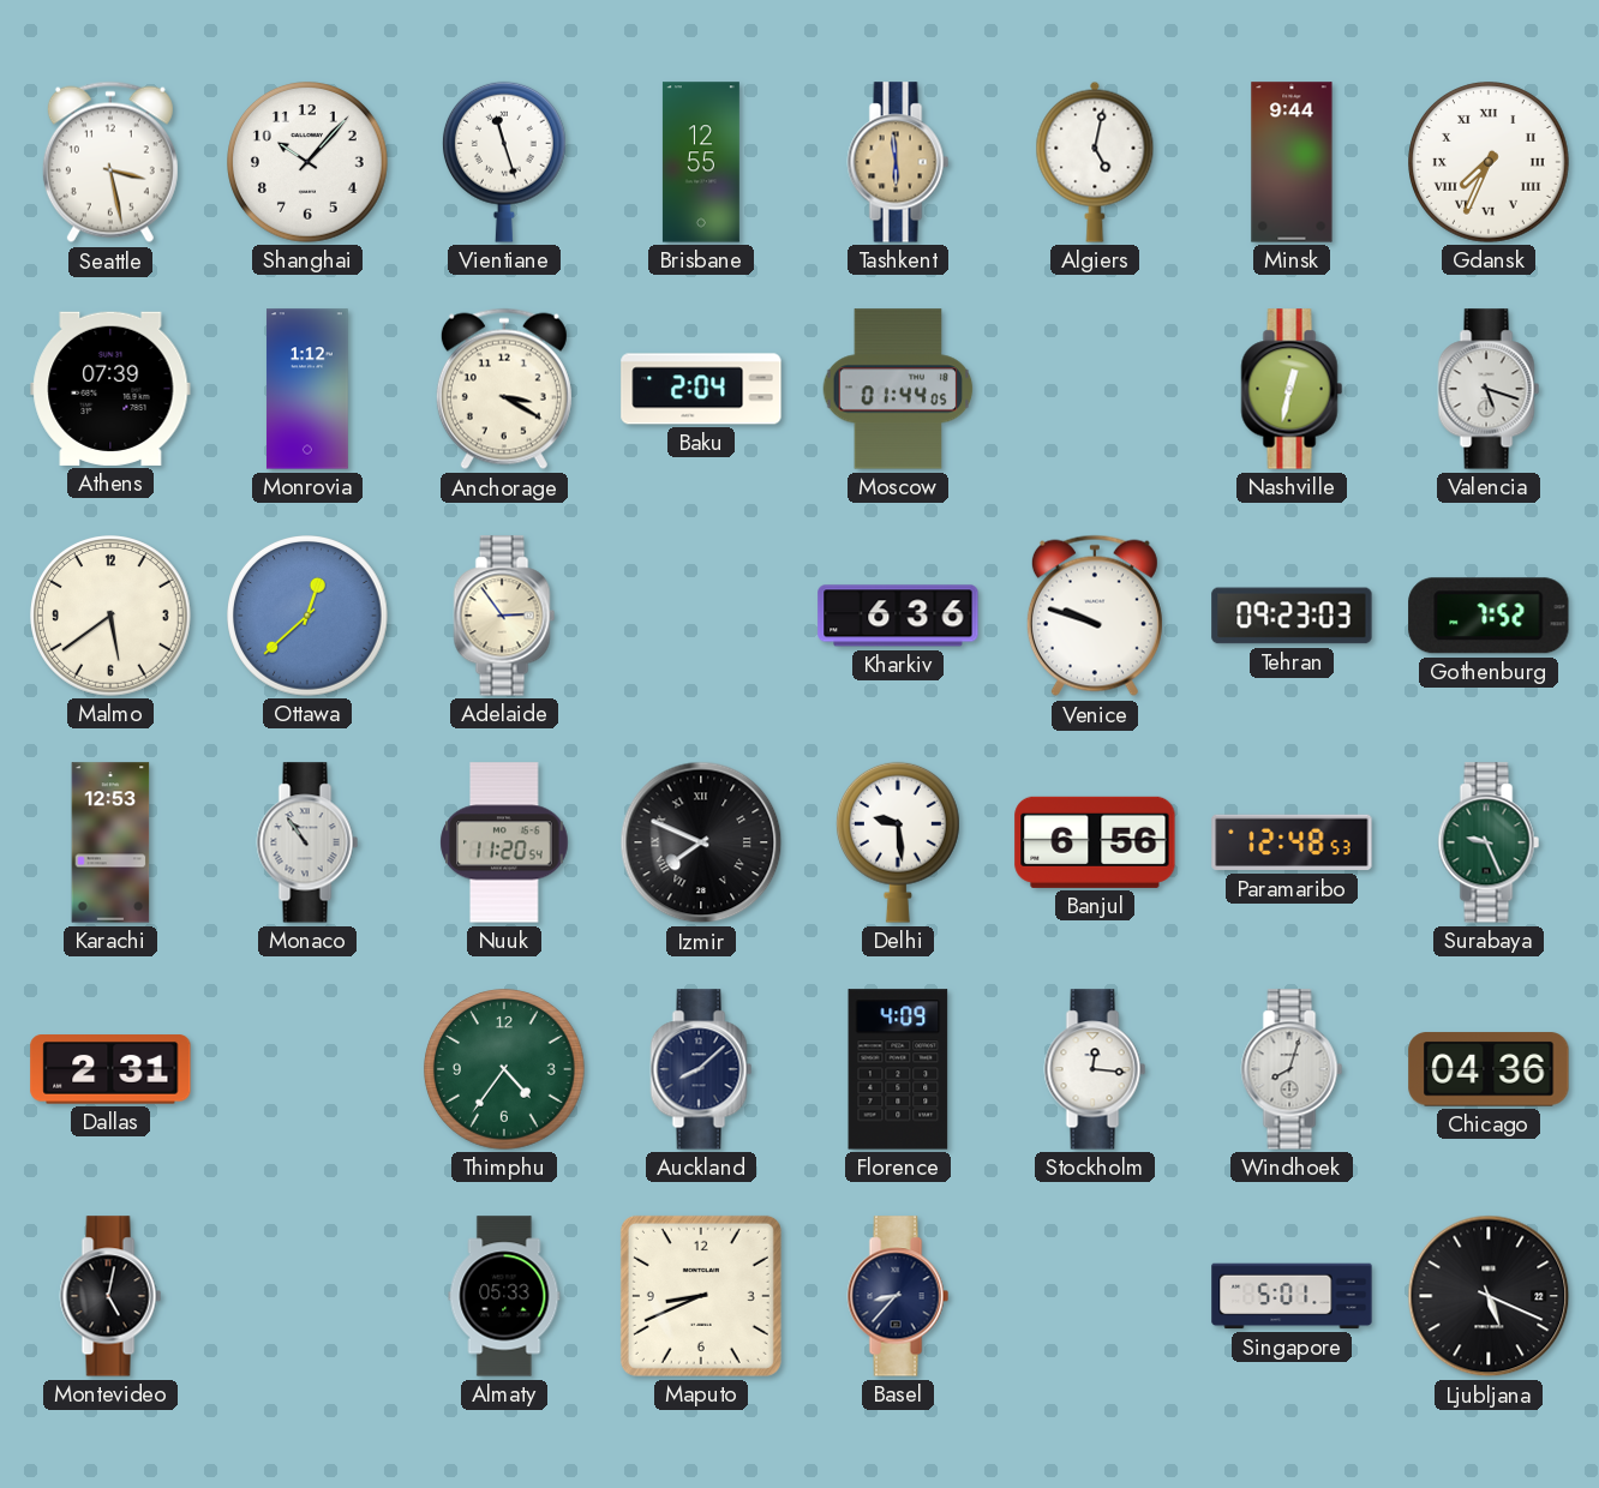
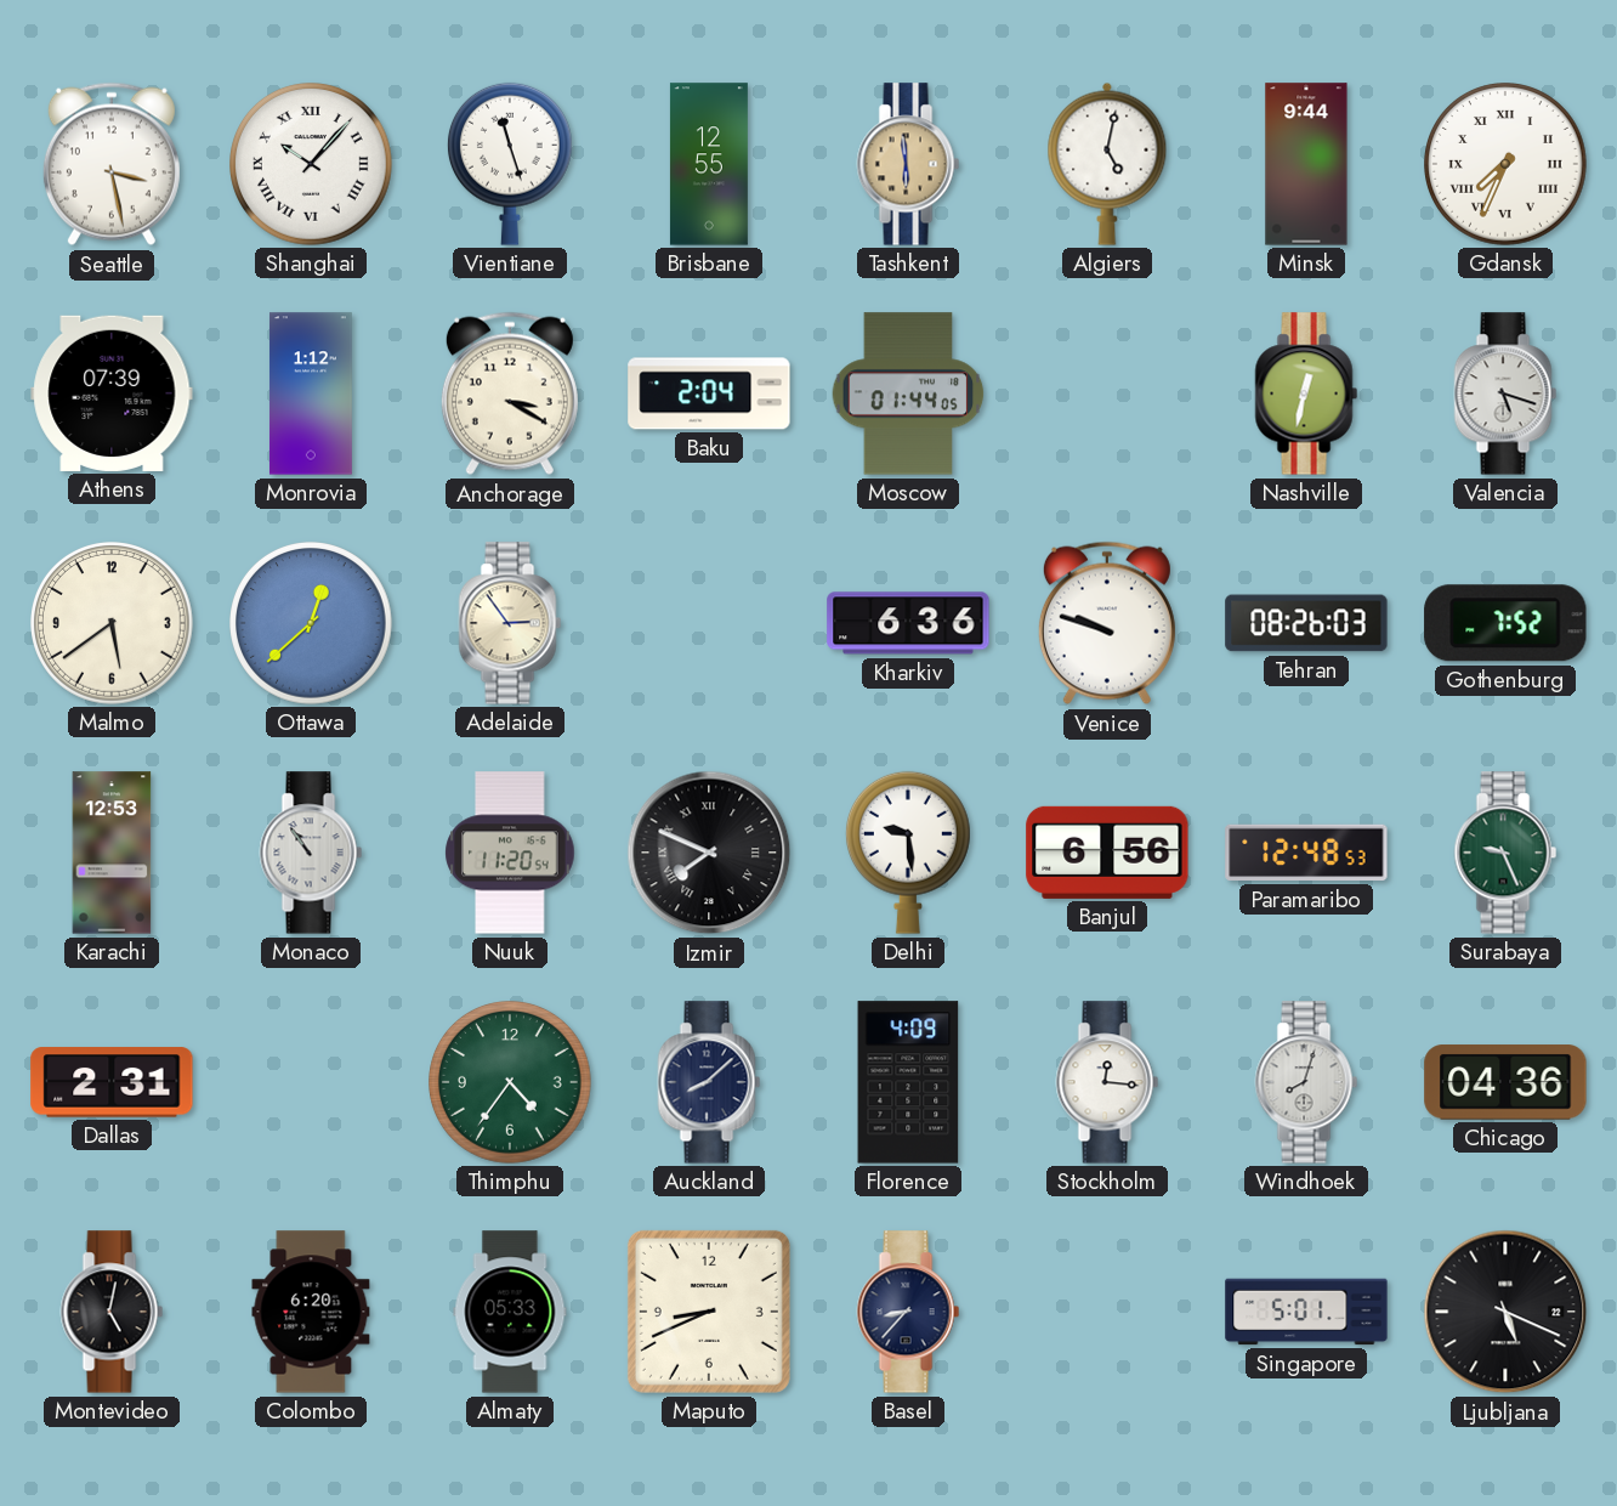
Shanghai numerals: Arabic -> Roman
Tehran: 09:23 -> 08:26
Colombo: none -> 6:20
